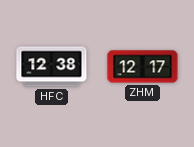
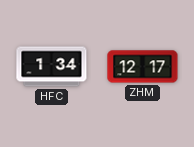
HFC: 12:38 -> 1:34
